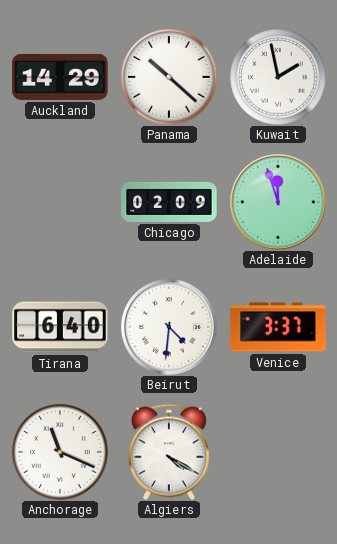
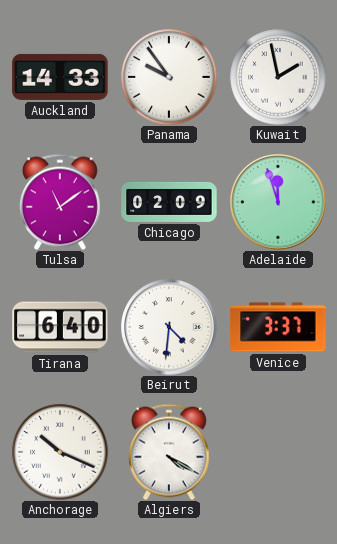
Auckland: 14:29 -> 14:33
Panama: 10:22 -> 9:54
Tulsa: none -> 11:09
Anchorage: 11:19 -> 10:19
